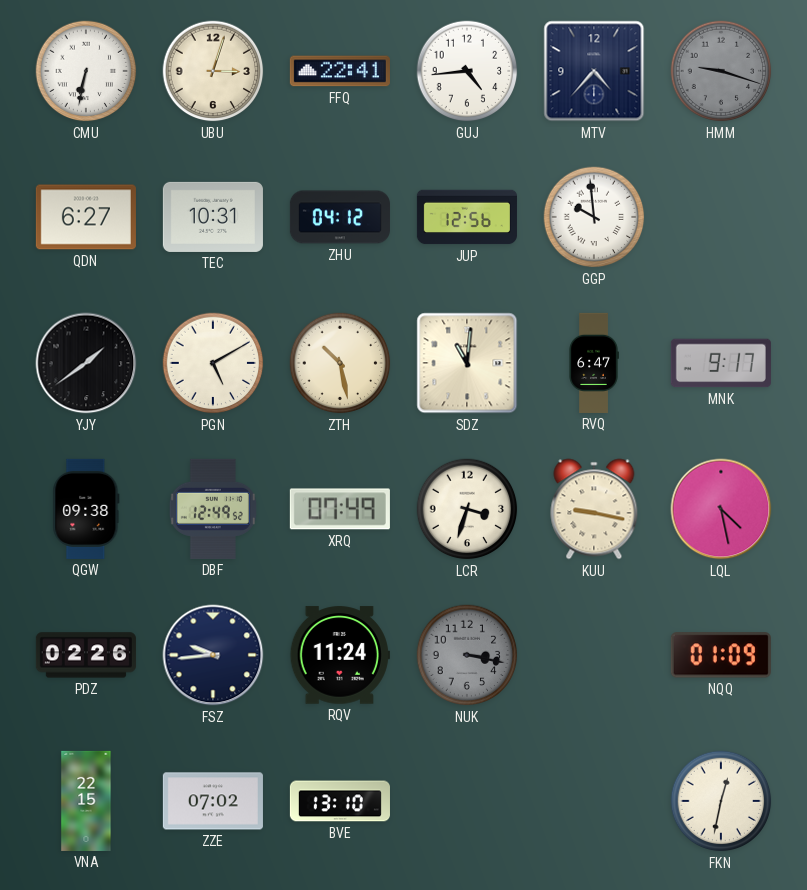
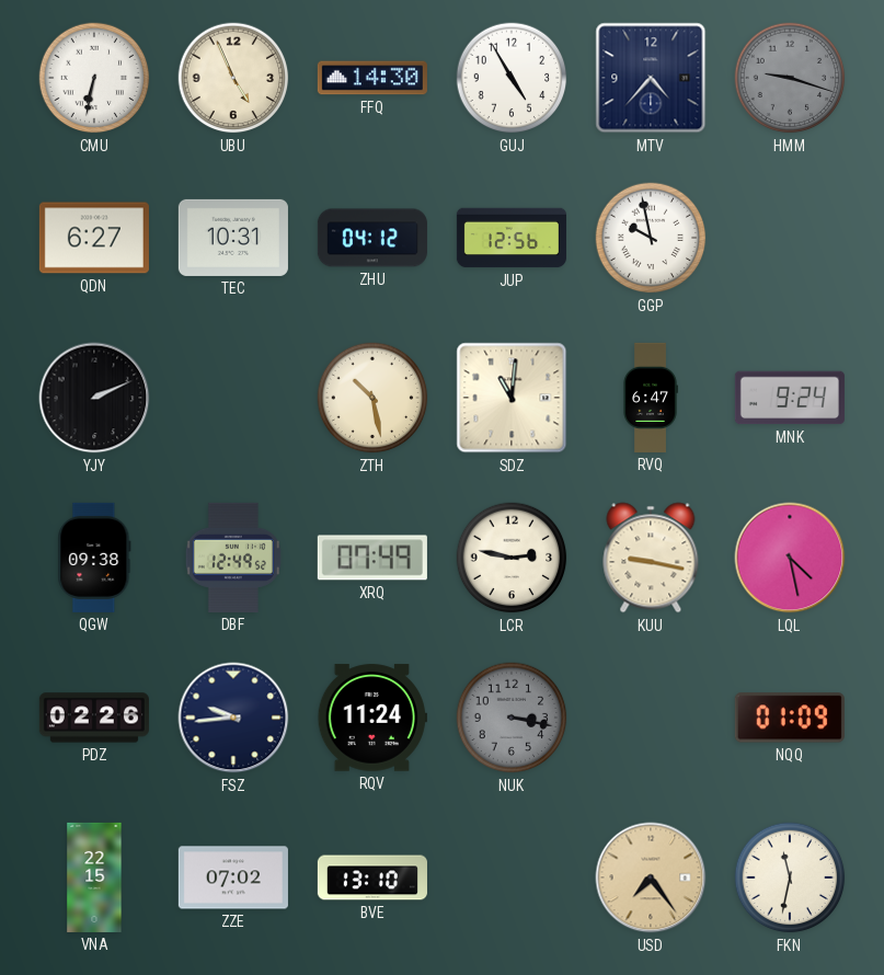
UBU: 3:03 -> 4:56
FFQ: 22:41 -> 14:30
GUJ: 4:44 -> 4:55
GGP: 9:59 -> 9:58
YJY: 1:39 -> 2:11
PGN: 5:10 -> none
MNK: 9:17 -> 9:24
LCR: 3:33 -> 2:47
USD: none -> 7:24
FKN: 12:32 -> 11:32
